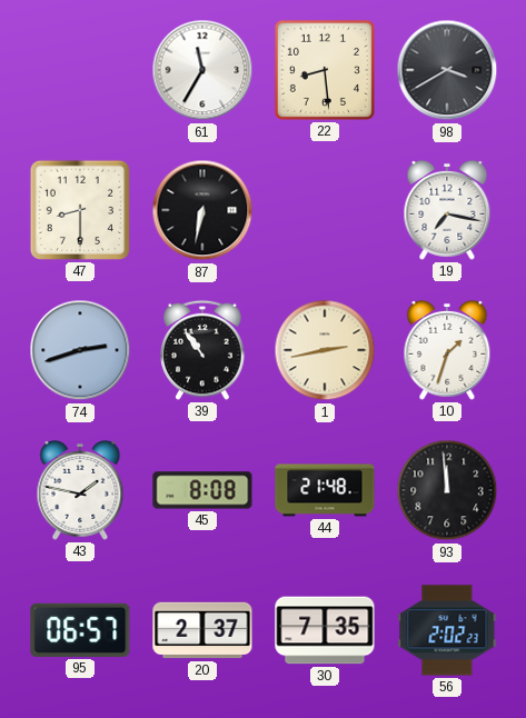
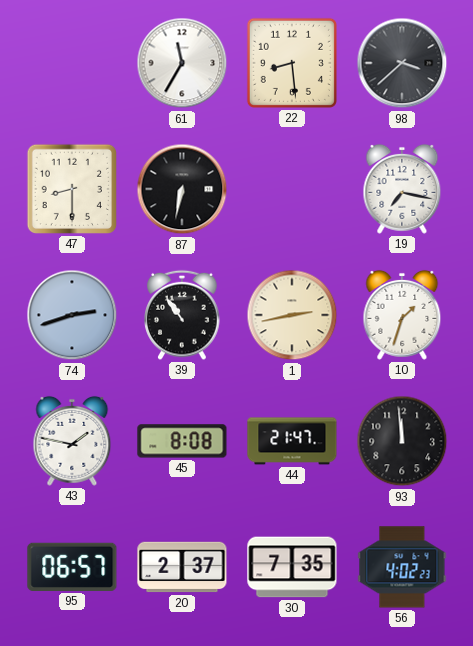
98: 3:40 -> 3:38
44: 21:48 -> 21:47
56: 2:02 -> 4:02
